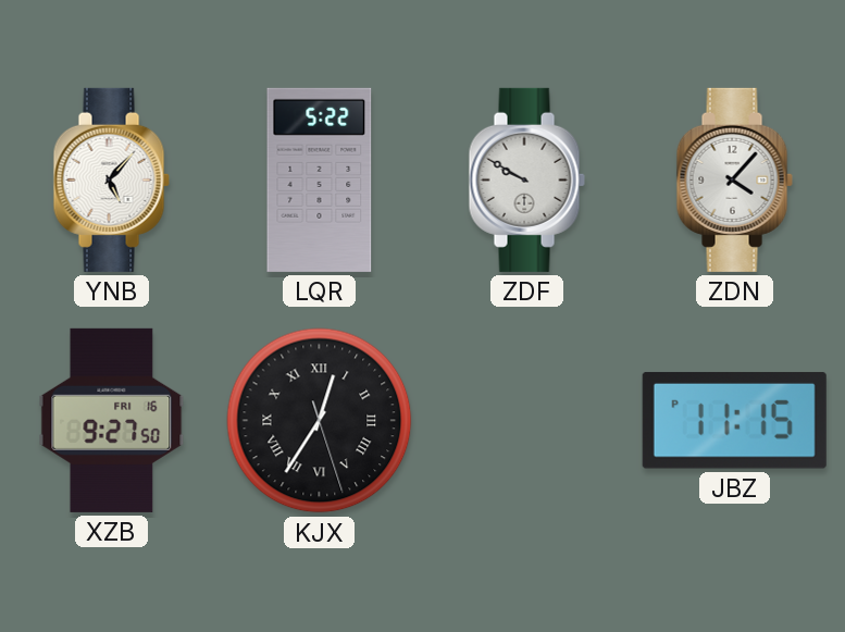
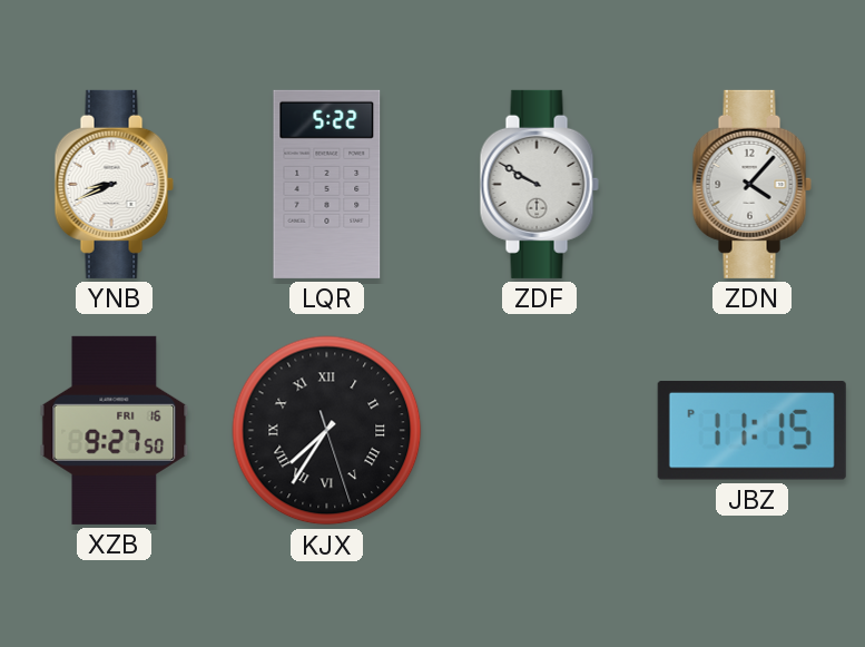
YNB: 5:07 -> 8:41
KJX: 12:35 -> 7:35
